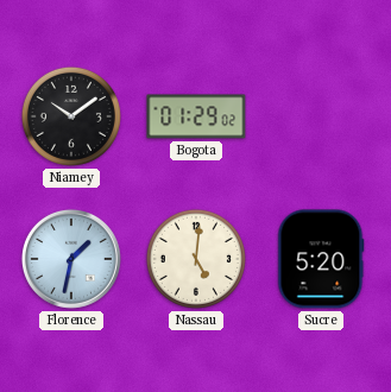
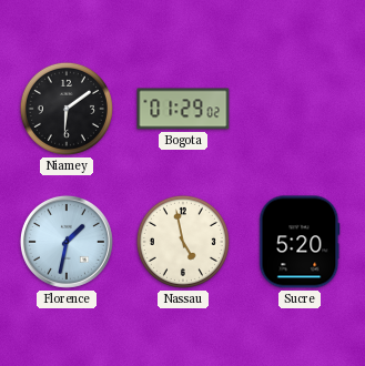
Niamey: 10:09 -> 6:09
Nassau: 5:01 -> 4:58
